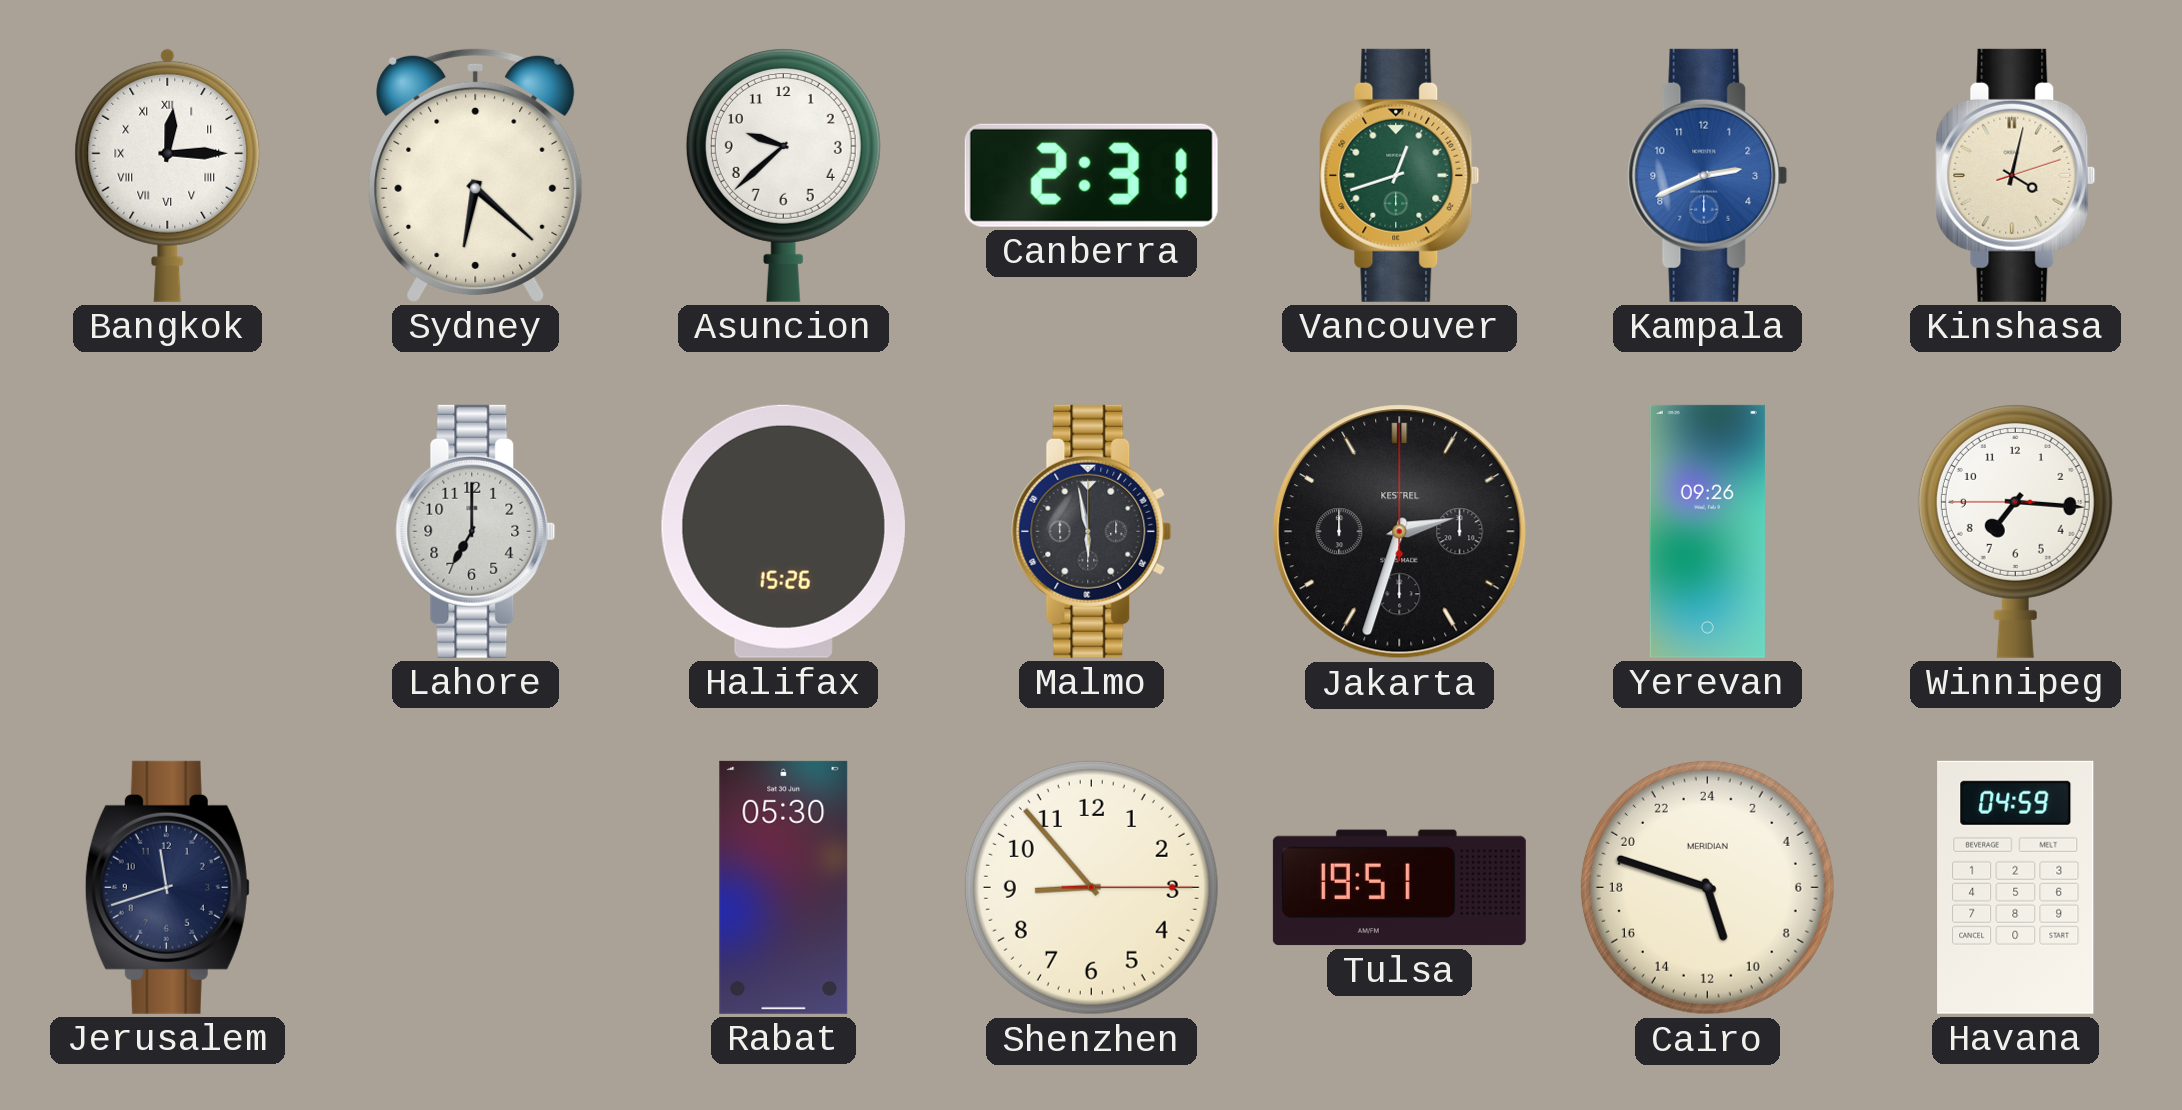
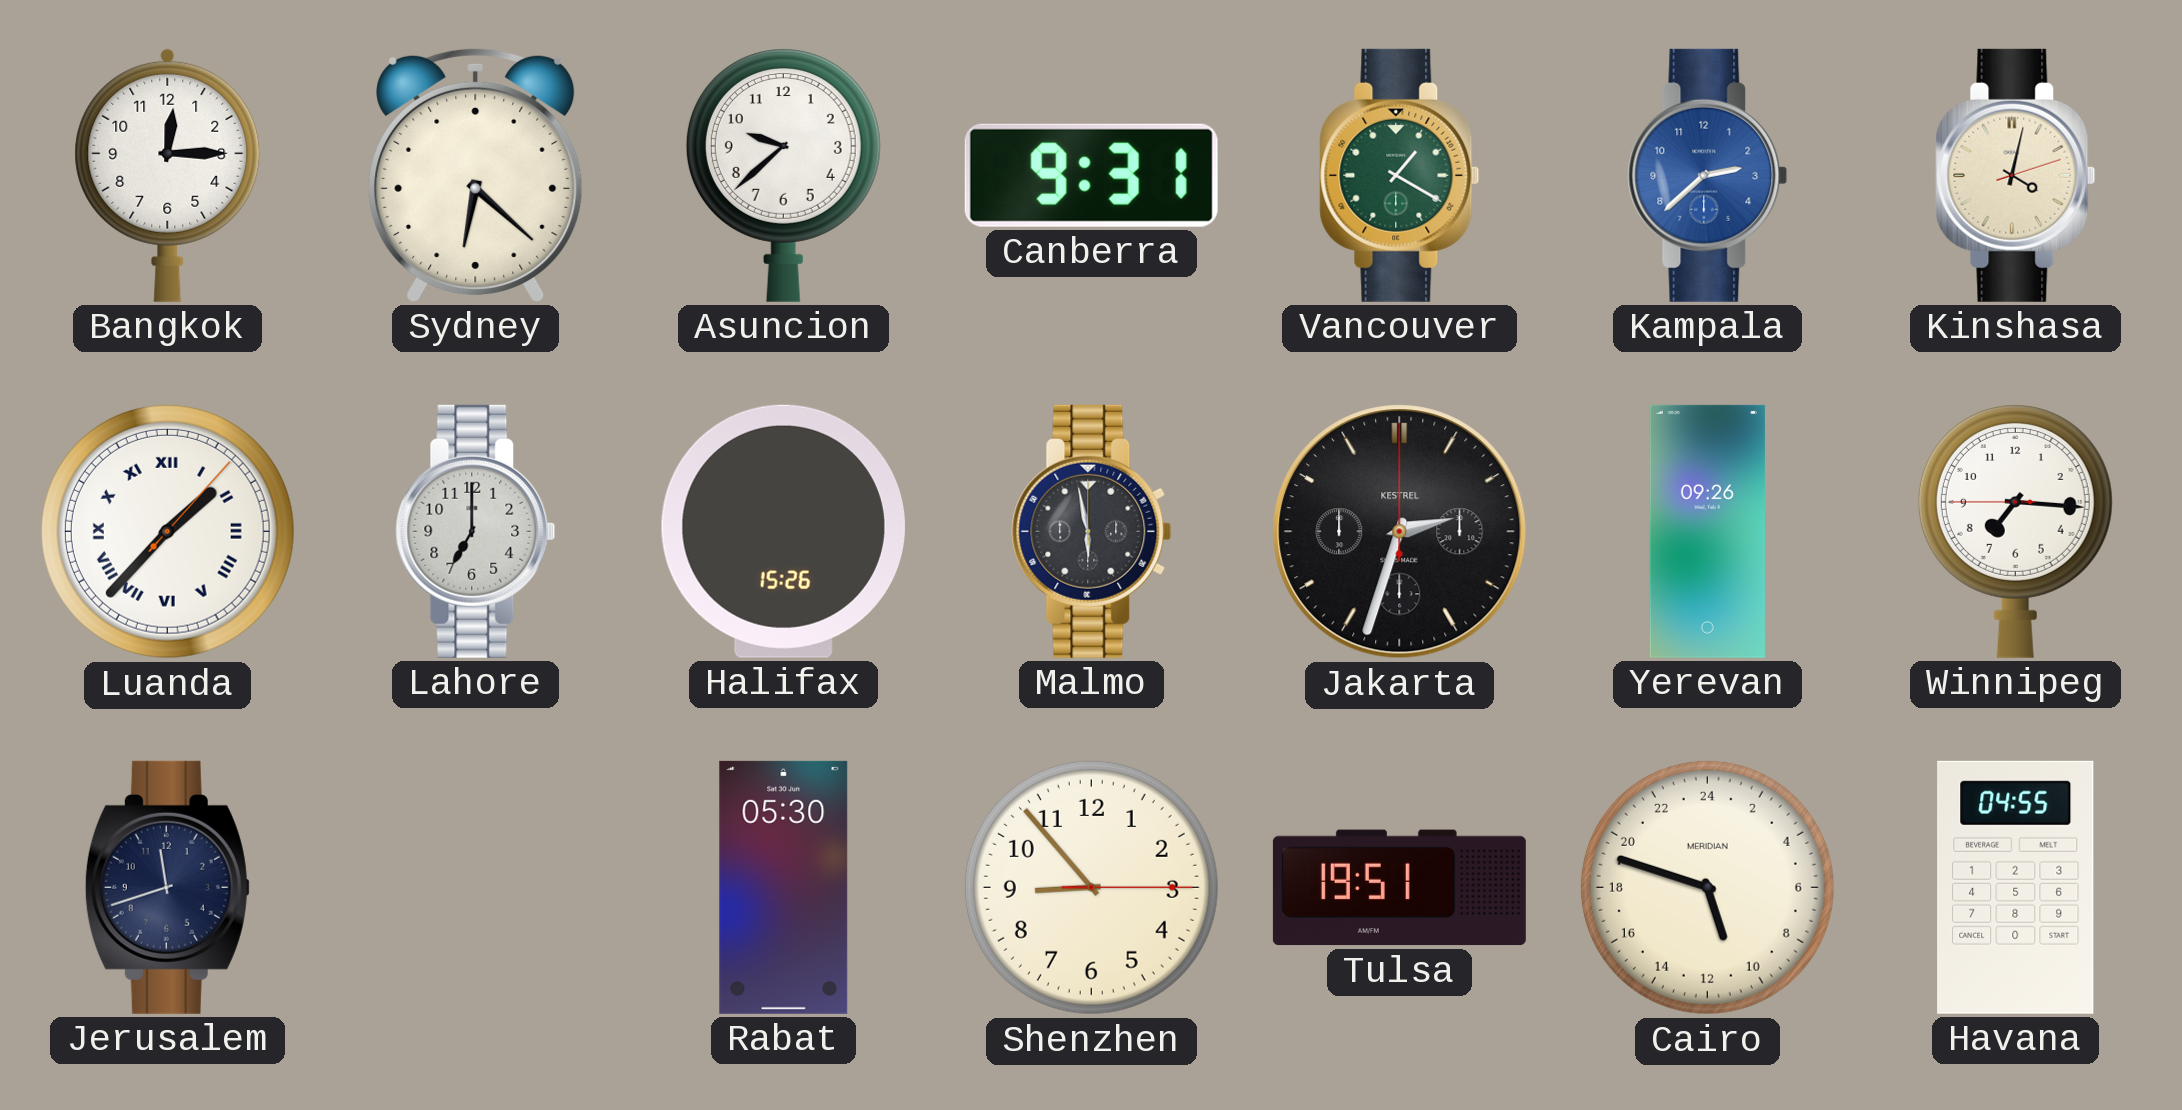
Bangkok numerals: Roman -> Arabic
Canberra: 2:31 -> 9:31
Vancouver: 12:42 -> 1:20
Kampala: 2:41 -> 2:38
Luanda: none -> 1:37
Havana: 04:59 -> 04:55
